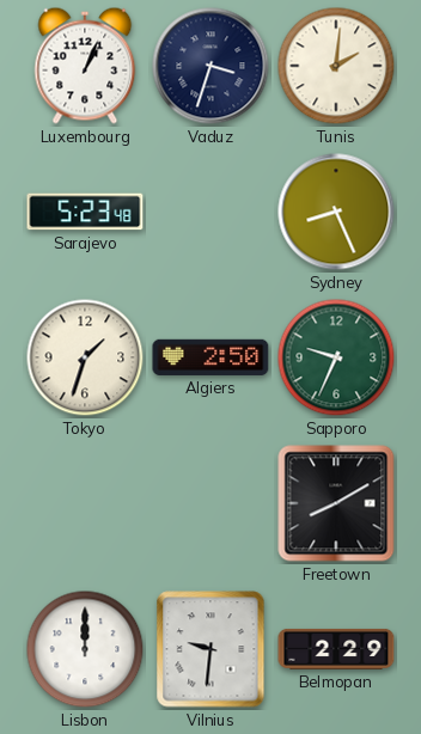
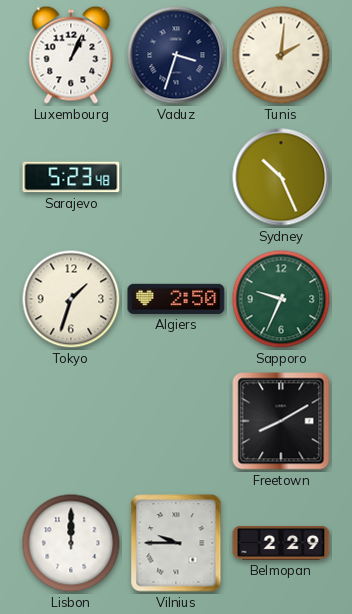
Sydney: 8:26 -> 10:26
Vilnius: 9:31 -> 9:45
